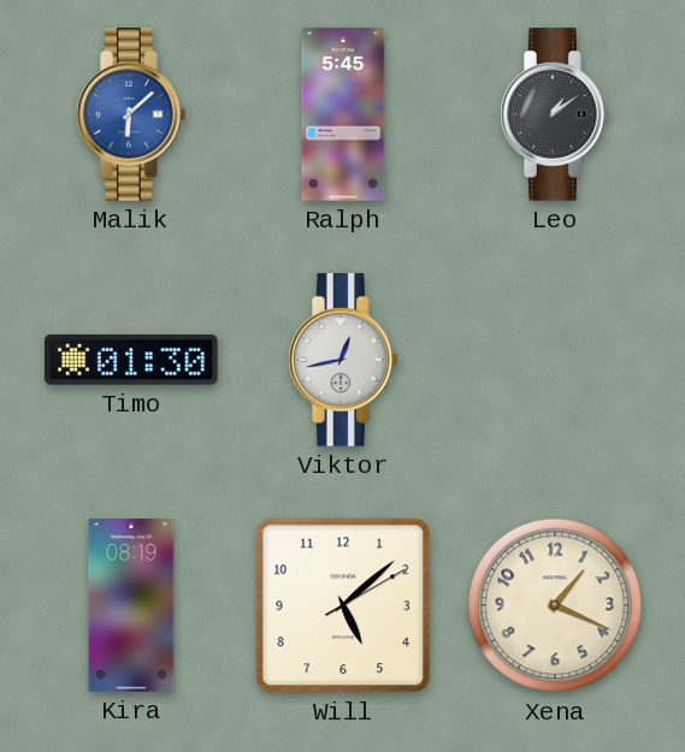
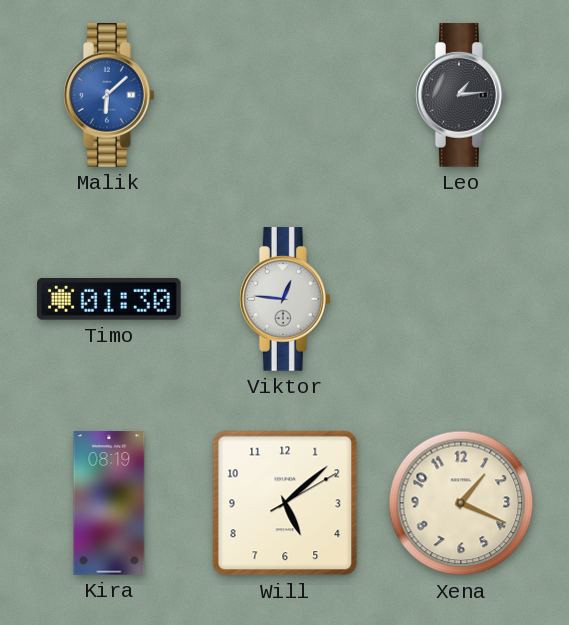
Ralph: 5:45 -> none
Leo: 1:09 -> 1:14
Viktor: 12:43 -> 12:46
